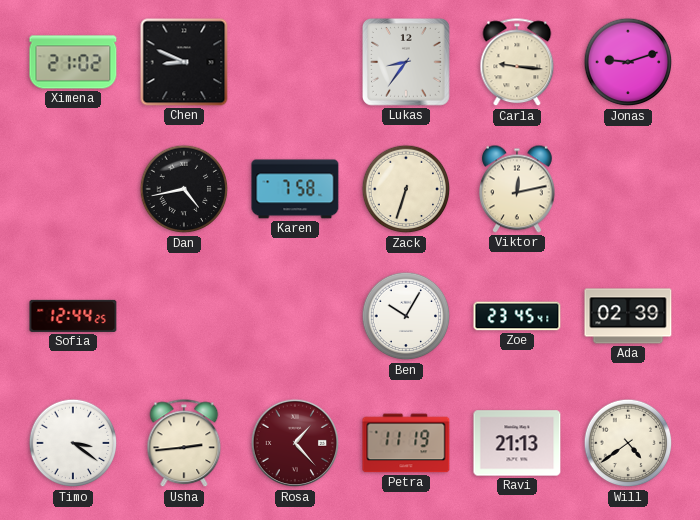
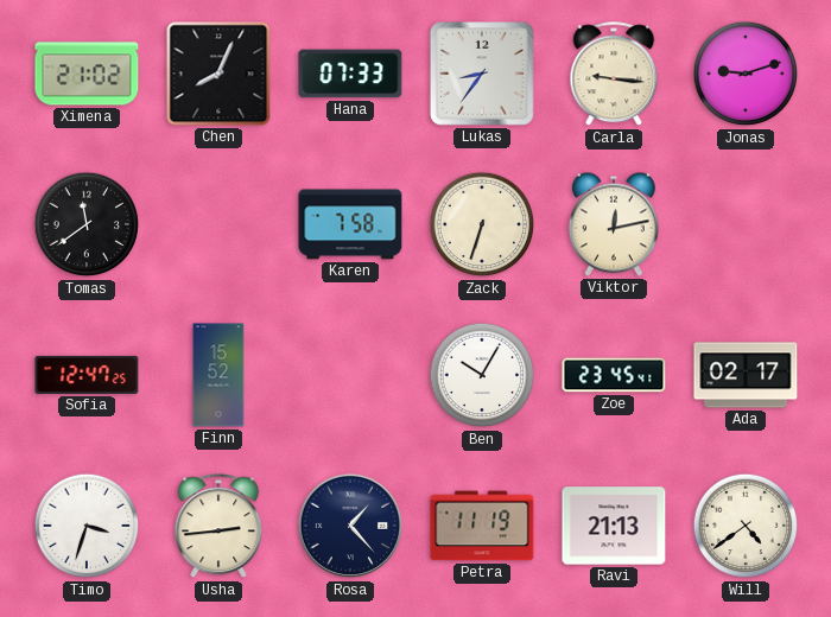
Chen: 8:49 -> 8:04
Hana: none -> 07:33
Tomas: none -> 11:39
Dan: 4:43 -> none
Sofia: 12:44 -> 12:47
Finn: none -> 15:52
Ada: 02:39 -> 02:17
Timo: 3:21 -> 3:33
Rosa dial: burgundy -> navy
